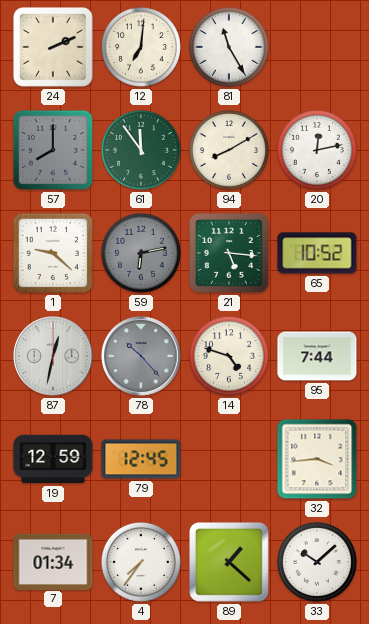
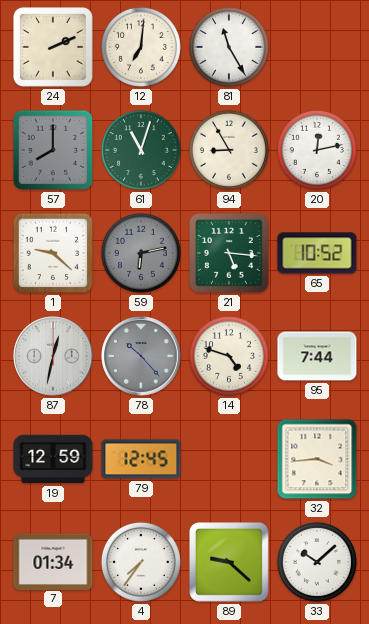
61: 11:54 -> 11:03
94: 8:10 -> 8:55
89: 1:22 -> 9:22
